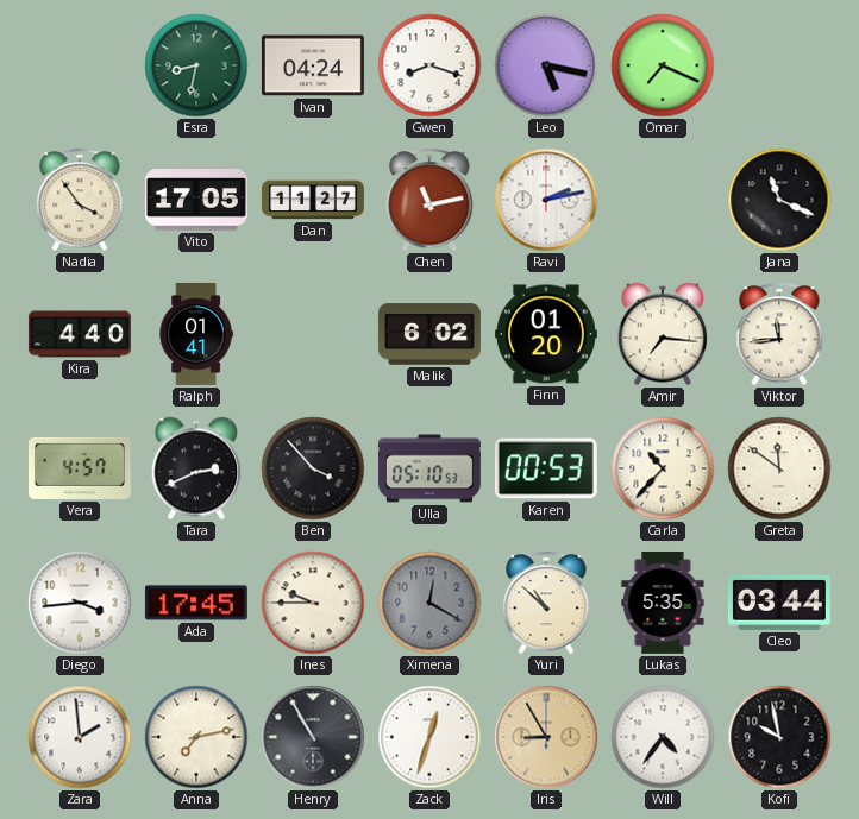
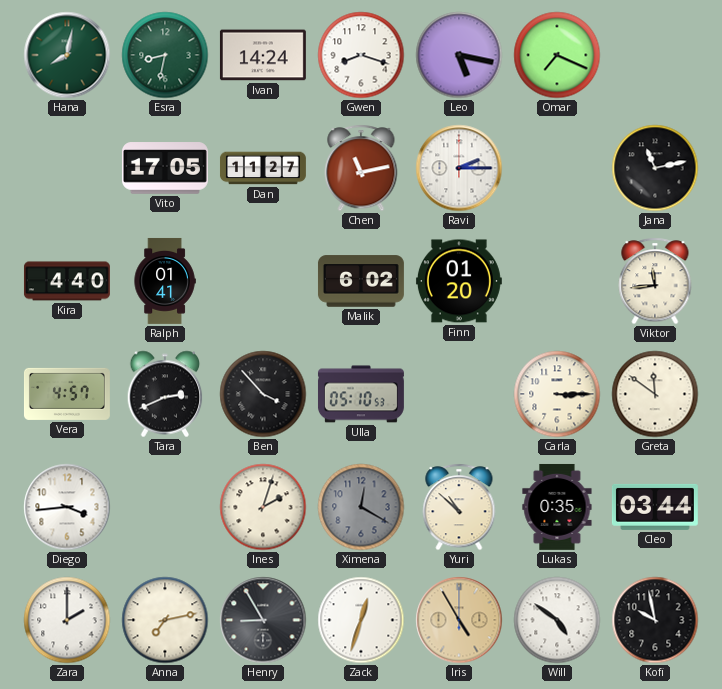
Hana: none -> 8:02
Ivan: 04:24 -> 14:24
Nadia: 3:54 -> none
Ravi: 2:13 -> 2:15
Jana: 11:19 -> 11:13
Amir: 7:16 -> none
Karen: 00:53 -> none
Carla: 10:37 -> 3:15
Ada: 17:45 -> none
Ines: 9:45 -> 2:03
Lukas: 5:35 -> 0:35
Zara: 1:59 -> 2:00
Henry: 10:55 -> 8:55
Iris: 8:55 -> 4:55
Will: 4:36 -> 4:51
